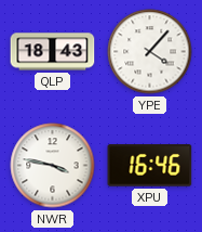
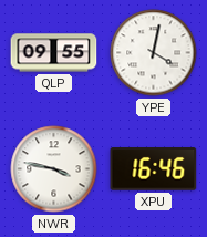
QLP: 18:43 -> 09:55
YPE: 4:07 -> 4:02
